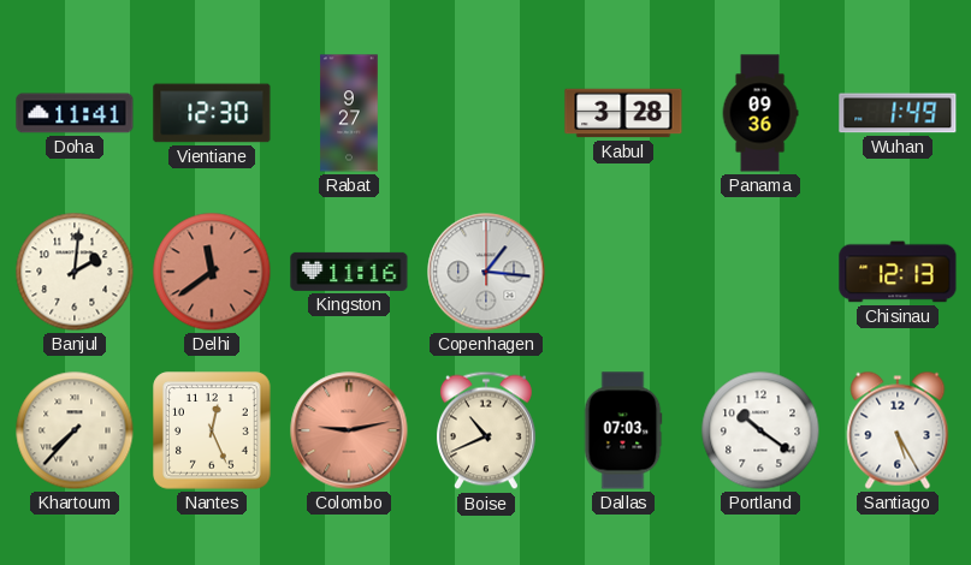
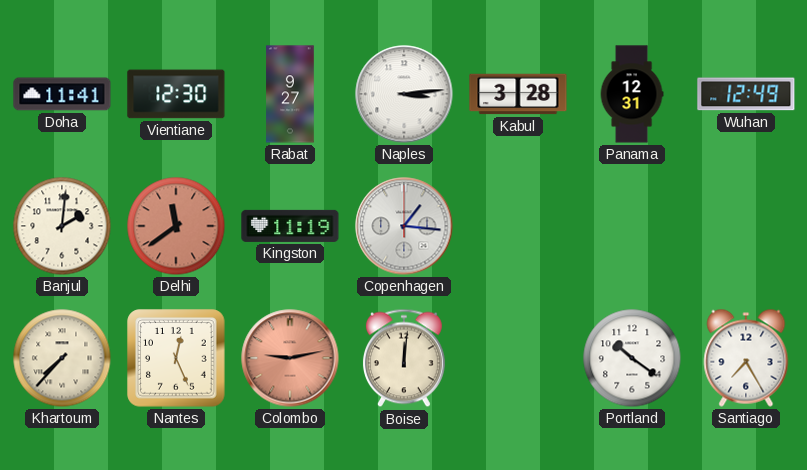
Naples: none -> 3:14
Panama: 09:36 -> 12:31
Wuhan: 1:49 -> 12:49
Kingston: 11:16 -> 11:19
Chisinau: 12:13 -> none
Boise: 10:41 -> 12:01
Dallas: 07:03 -> none
Santiago: 5:25 -> 7:25
